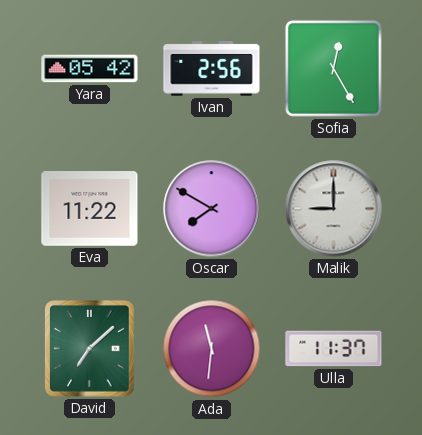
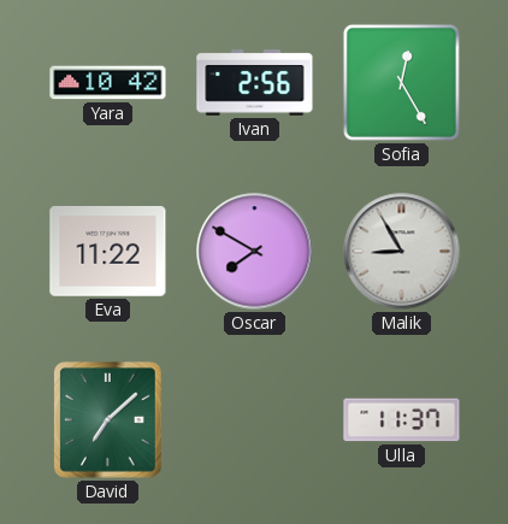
Yara: 05:42 -> 10:42
Malik: 9:00 -> 8:55
Ada: 11:31 -> none
